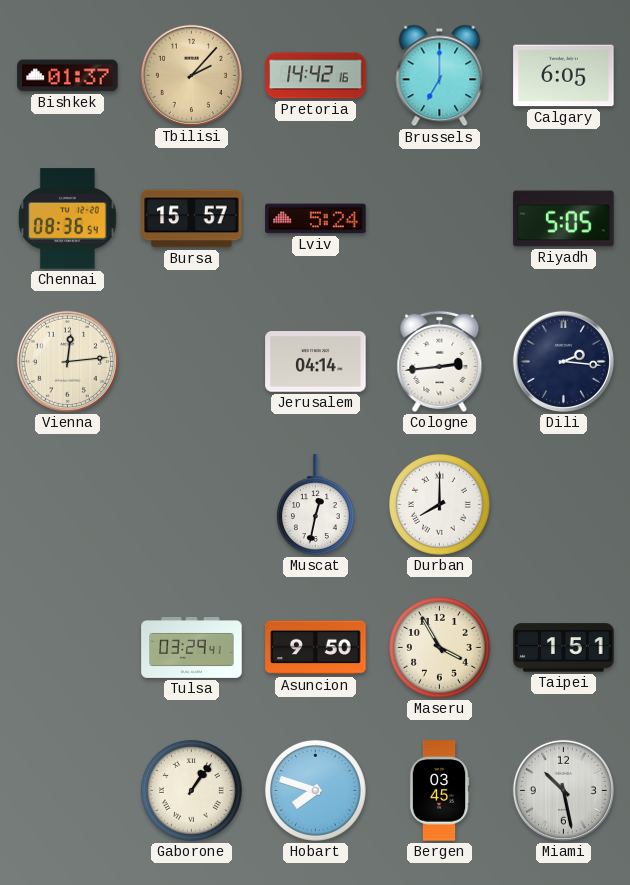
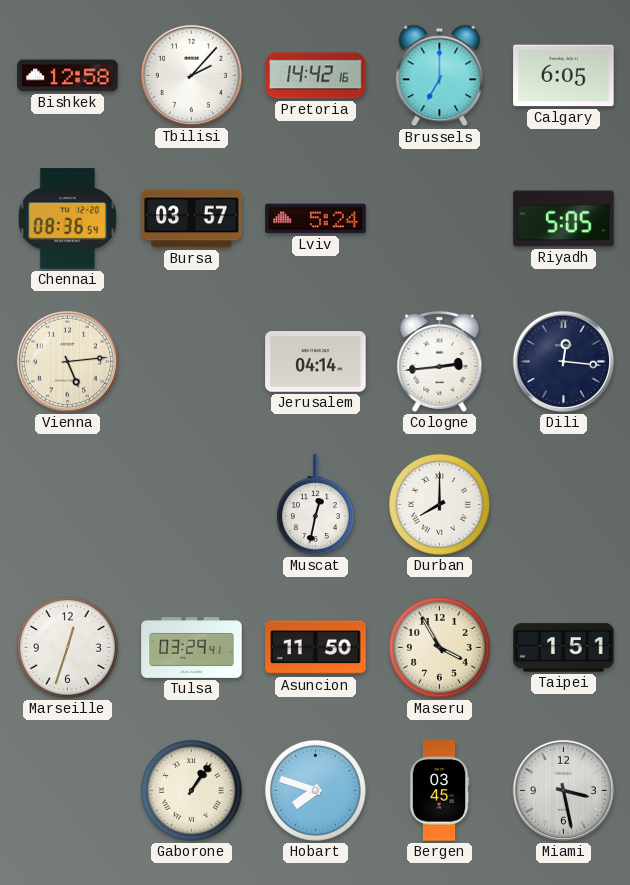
Bishkek: 01:37 -> 12:58
Tbilisi dial: champagne -> white
Bursa: 15:57 -> 03:57
Vienna: 12:14 -> 5:14
Dili: 2:16 -> 12:16
Marseille: none -> 12:33
Asuncion: 9:50 -> 11:50
Miami: 10:28 -> 3:28
